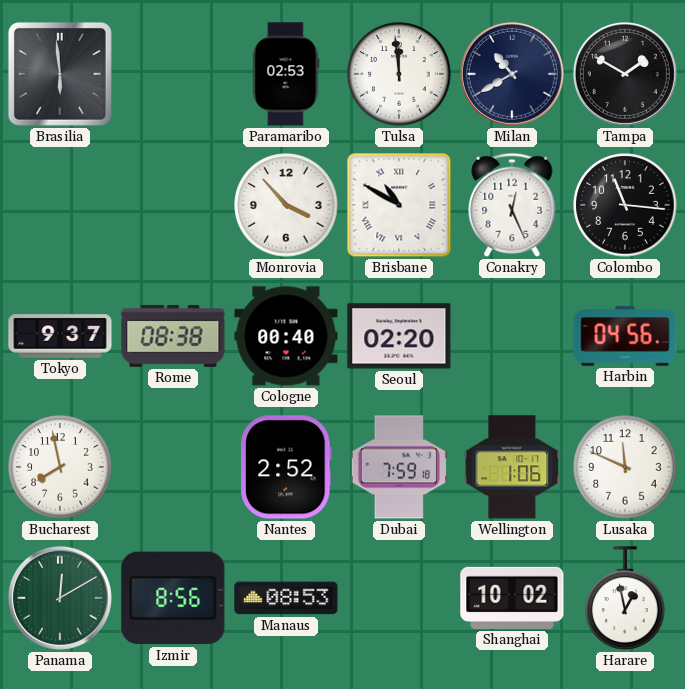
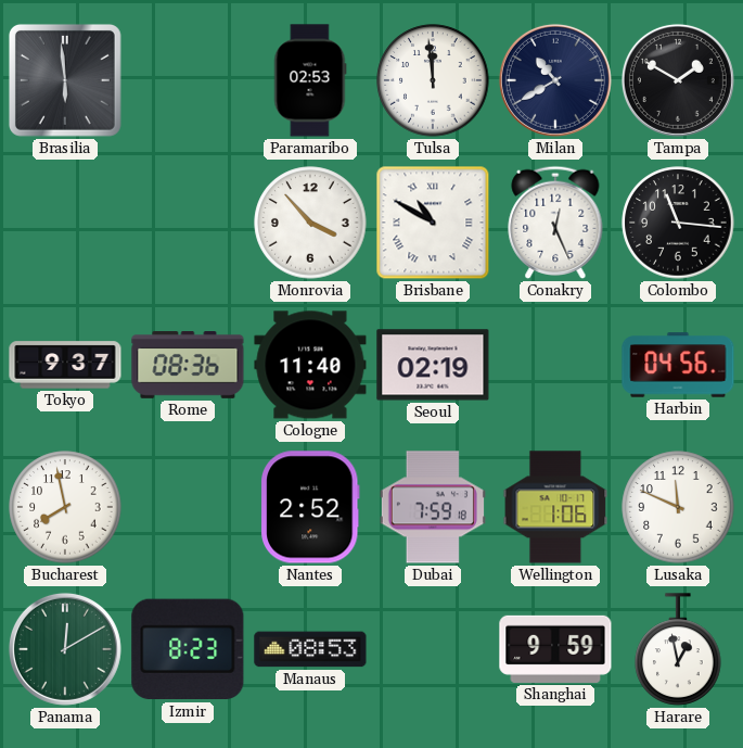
Rome: 08:38 -> 08:36
Cologne: 00:40 -> 11:40
Seoul: 02:20 -> 02:19
Izmir: 8:56 -> 8:23
Shanghai: 10:02 -> 9:59
